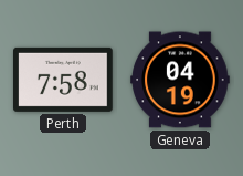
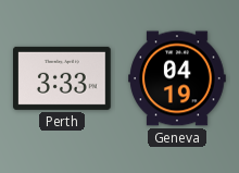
Perth: 7:58 -> 3:33
